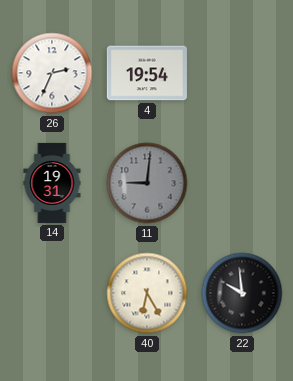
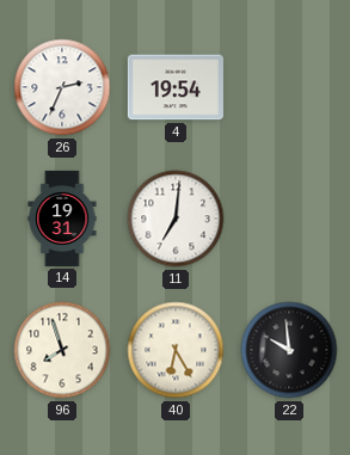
11: 9:01 -> 7:01
11 dial: grey -> white
96: none -> 7:57
